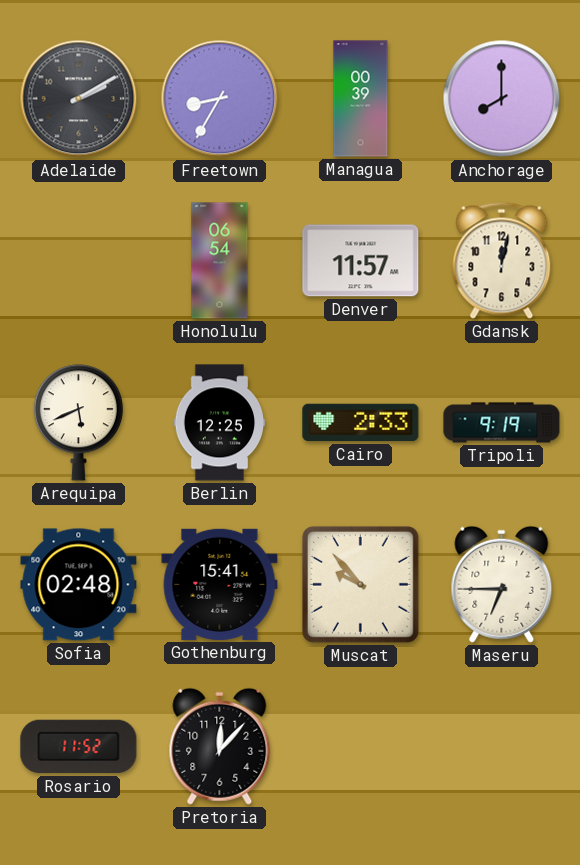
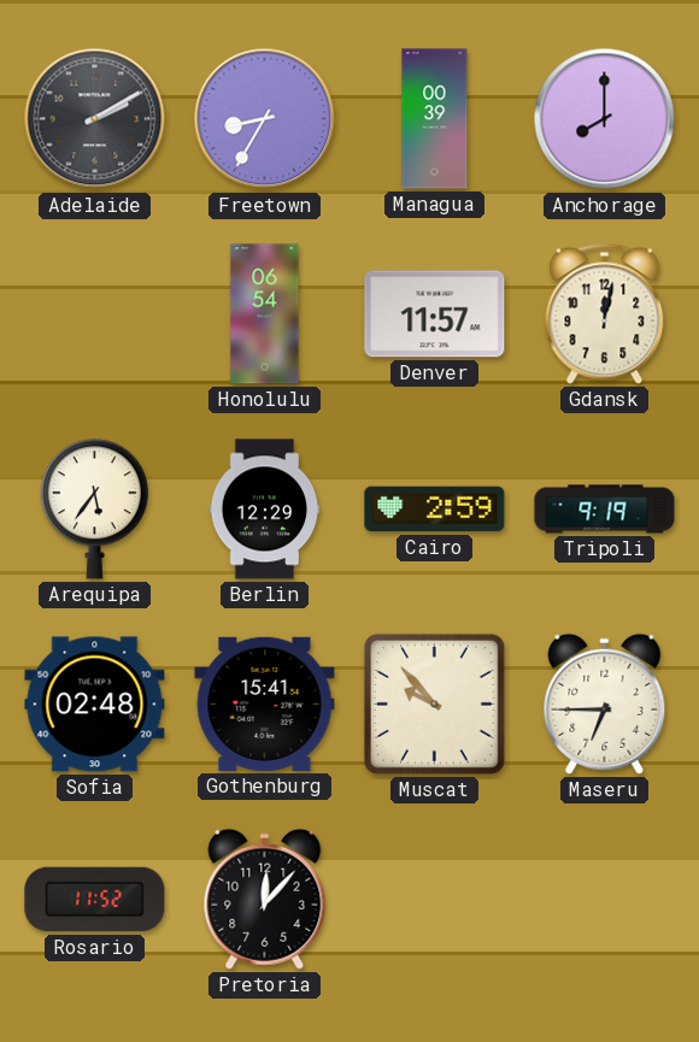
Arequipa: 5:41 -> 5:36
Berlin: 12:25 -> 12:29
Cairo: 2:33 -> 2:59
